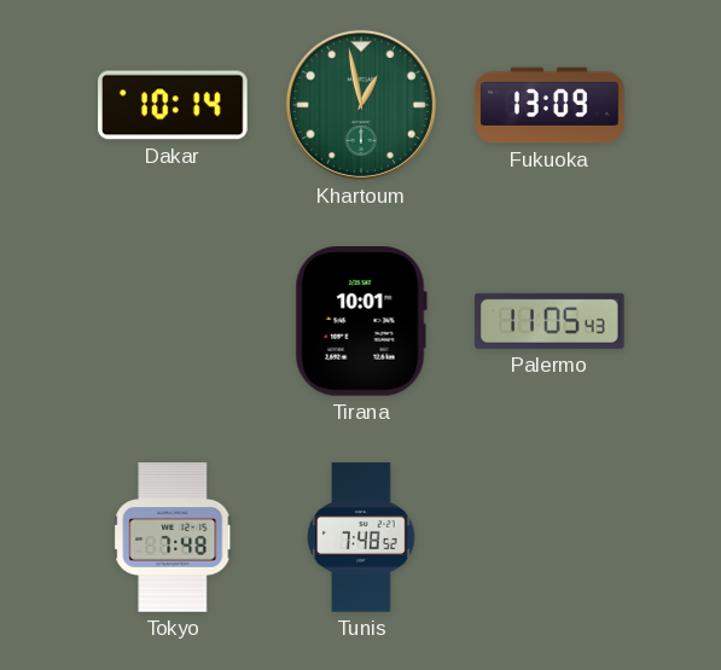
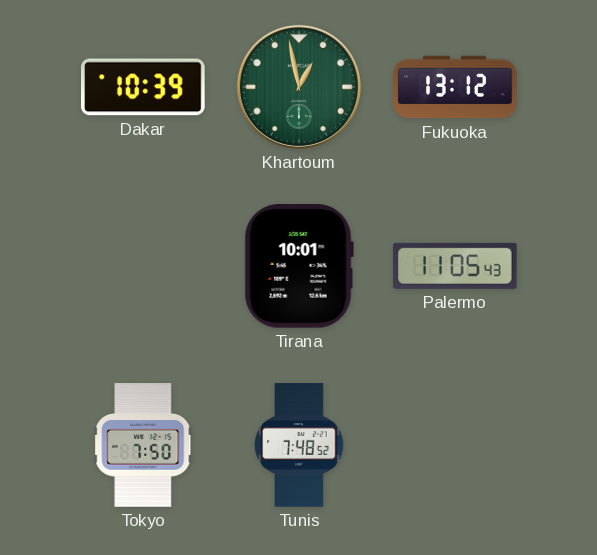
Dakar: 10:14 -> 10:39
Fukuoka: 13:09 -> 13:12
Tokyo: 7:48 -> 7:50
